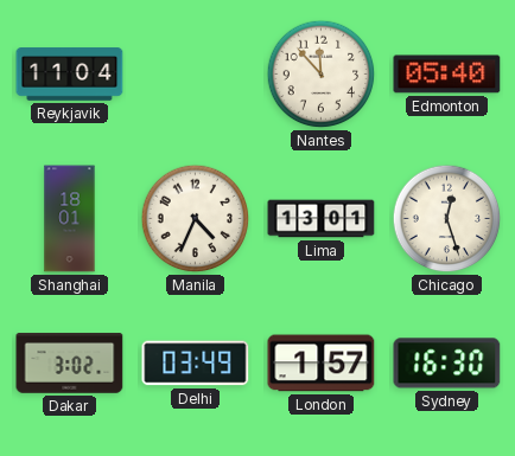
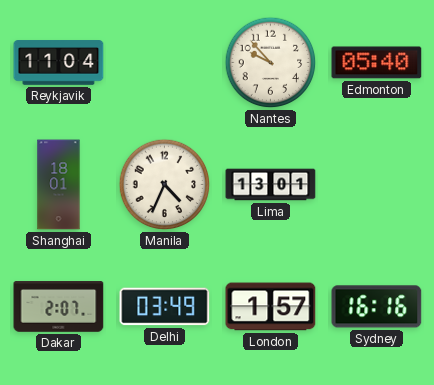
Nantes: 11:53 -> 9:53
Chicago: 12:27 -> none
Dakar: 3:02 -> 2:07
Sydney: 16:30 -> 16:16
